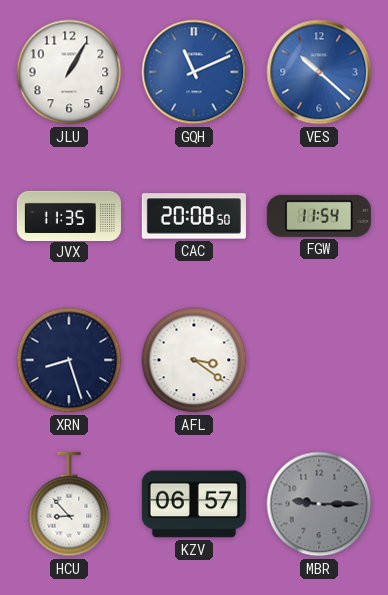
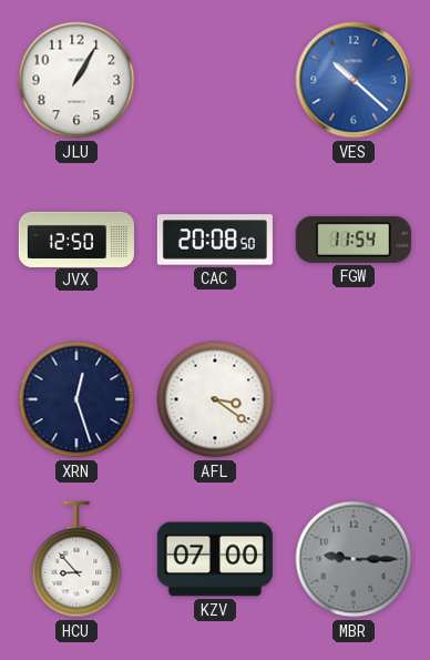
GQH: 11:11 -> none
JVX: 11:35 -> 12:50
XRN: 8:27 -> 12:27
KZV: 06:57 -> 07:00
